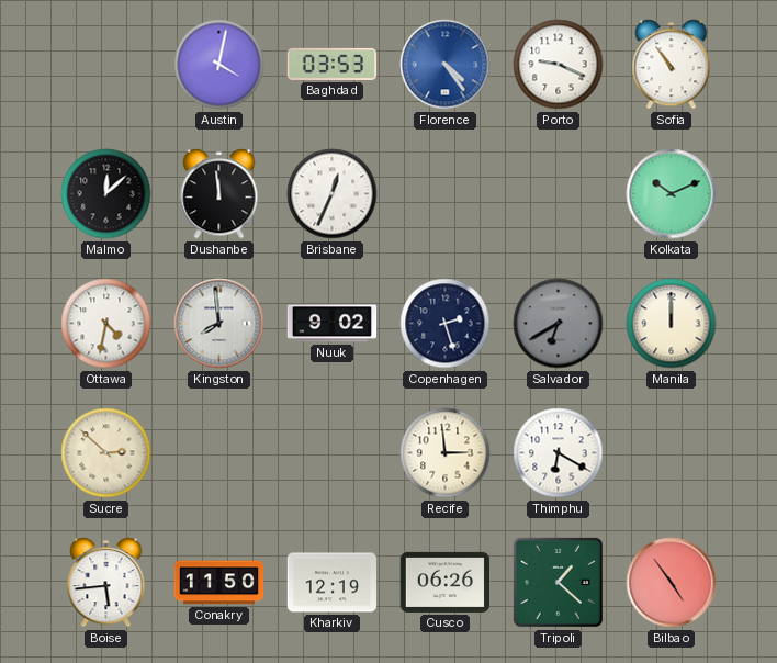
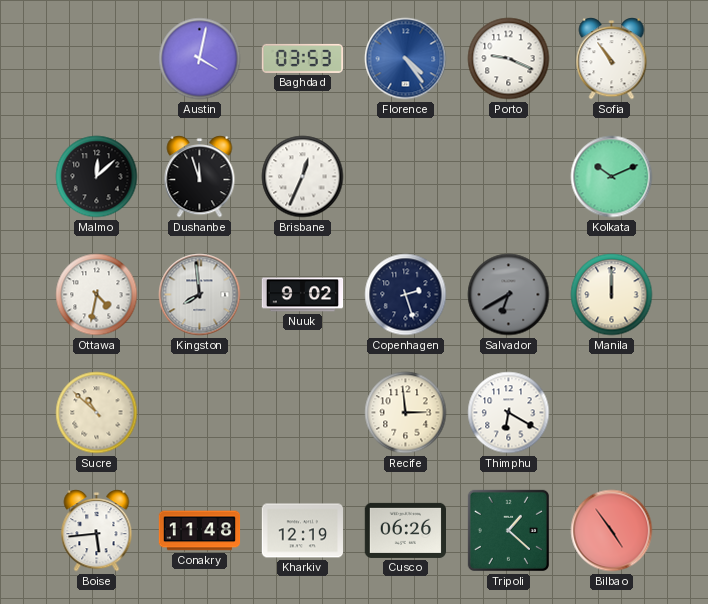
Dushanbe: 11:59 -> 11:57
Sucre: 2:52 -> 10:52
Conakry: 11:50 -> 11:48
